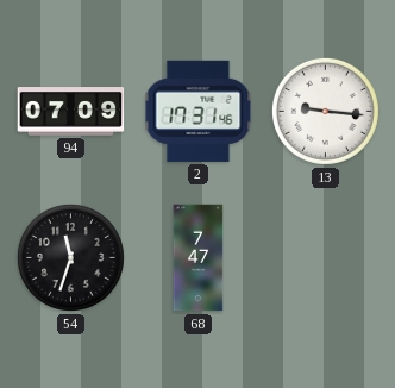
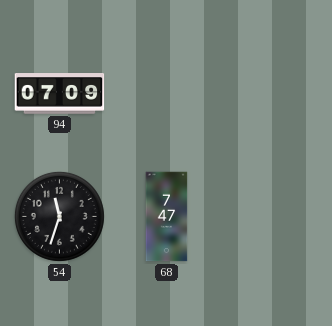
2: 17:31 -> none
13: 9:16 -> none
